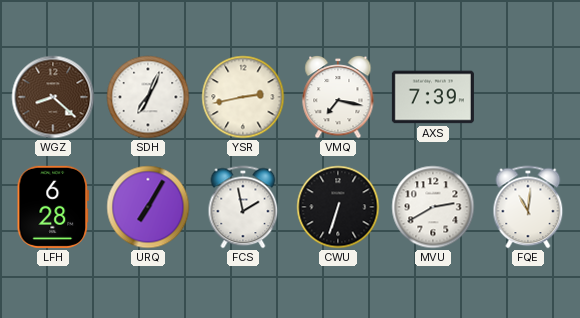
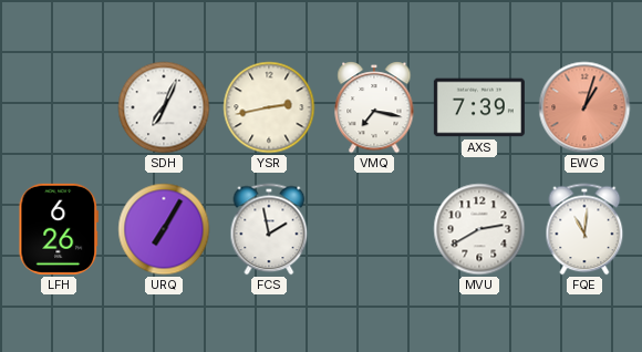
WGZ: 8:22 -> none
EWG: none -> 1:03
LFH: 6:28 -> 6:26
CWU: 6:33 -> none
